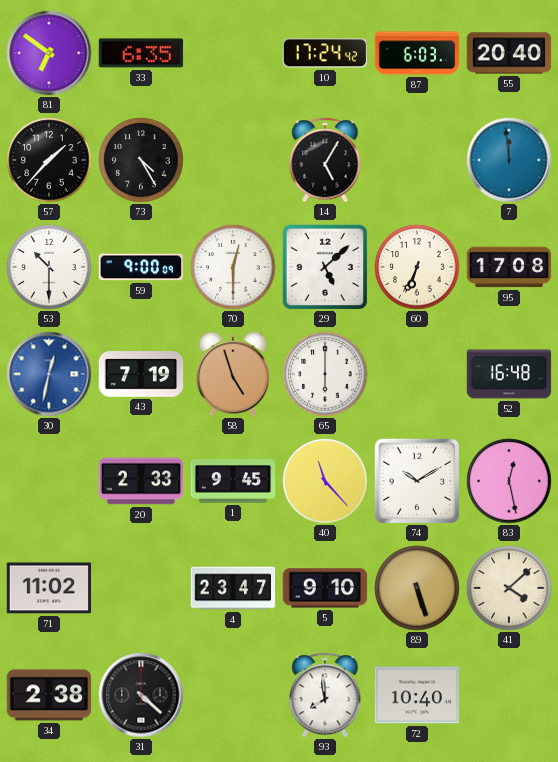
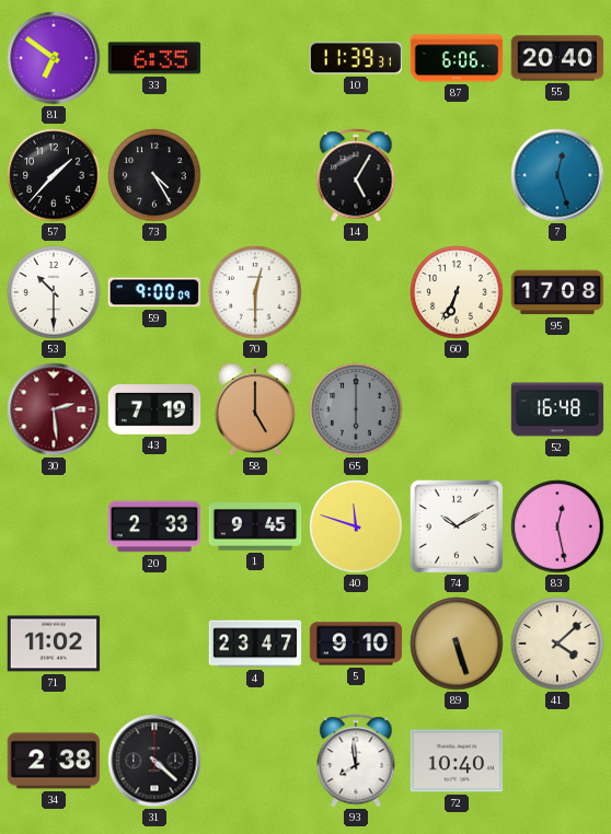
10: 17:24 -> 11:39
87: 6:03 -> 6:06
7: 11:59 -> 12:27
29: 5:08 -> none
30: 12:32 -> 2:29
30 dial: blue -> burgundy
58: 4:57 -> 5:00
65 dial: white -> grey
40: 11:23 -> 11:48
